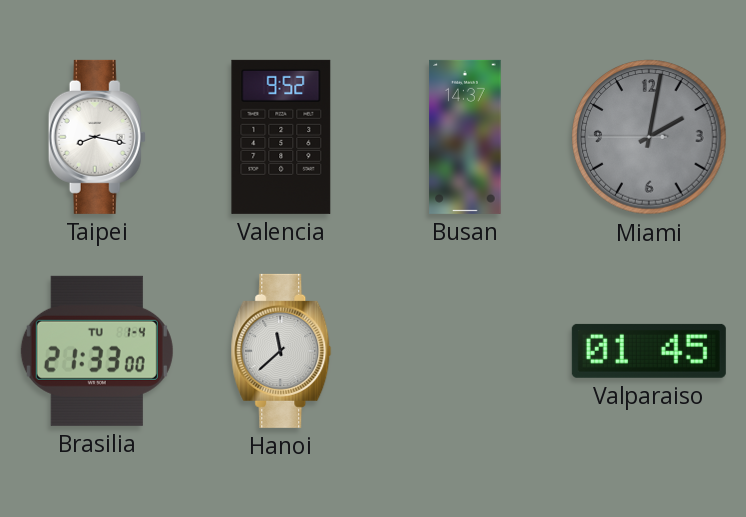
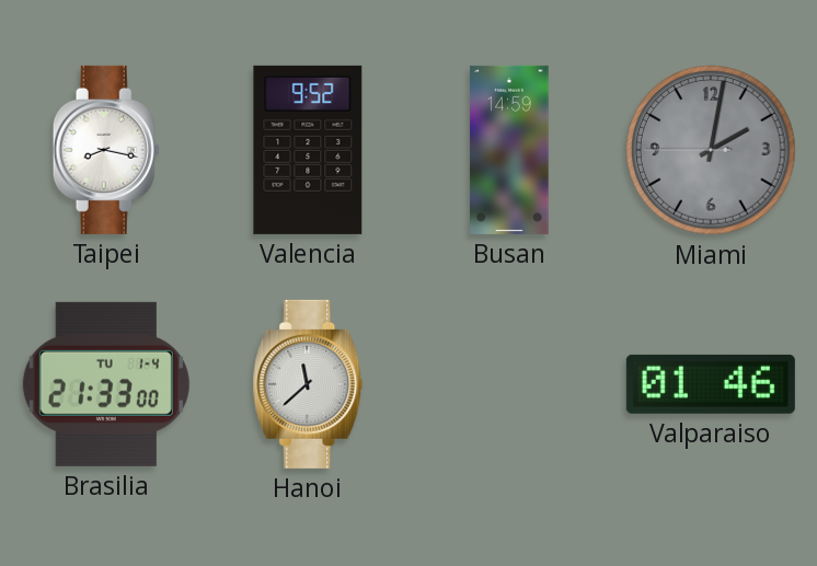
Busan: 14:37 -> 14:59
Valparaiso: 01:45 -> 01:46
